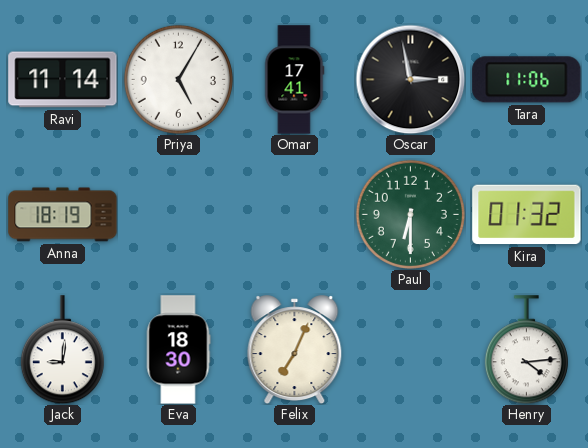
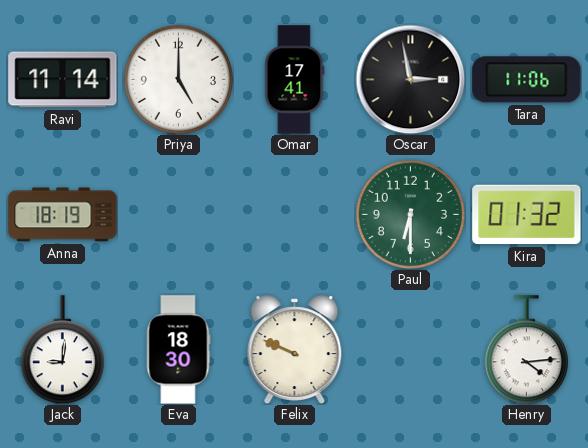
Priya: 5:05 -> 5:00
Felix: 7:04 -> 9:49
